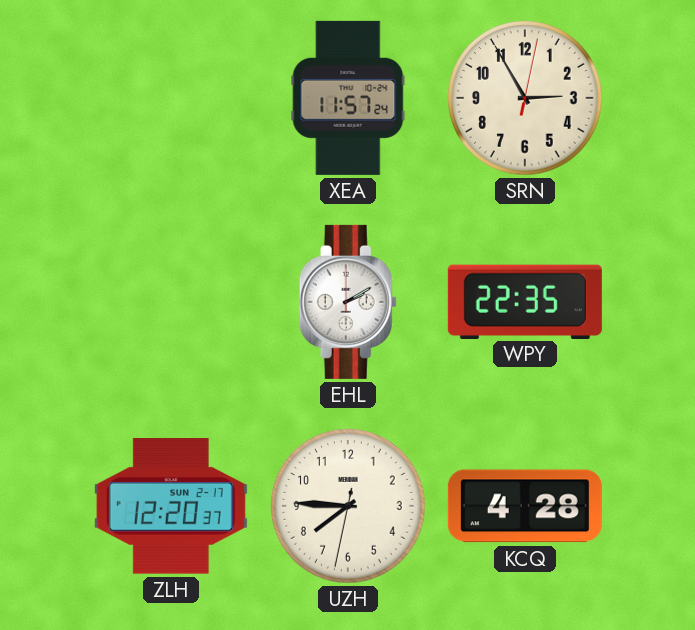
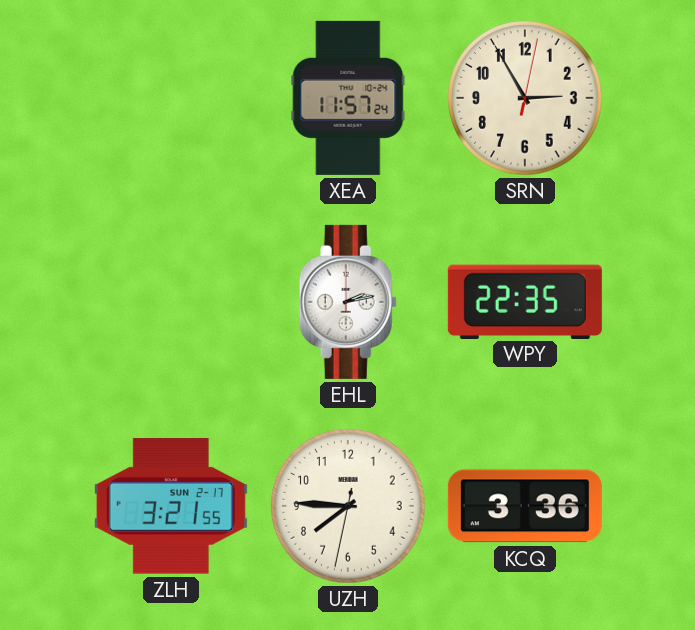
EHL: 2:10 -> 2:13
ZLH: 12:20 -> 3:21
KCQ: 4:28 -> 3:36
